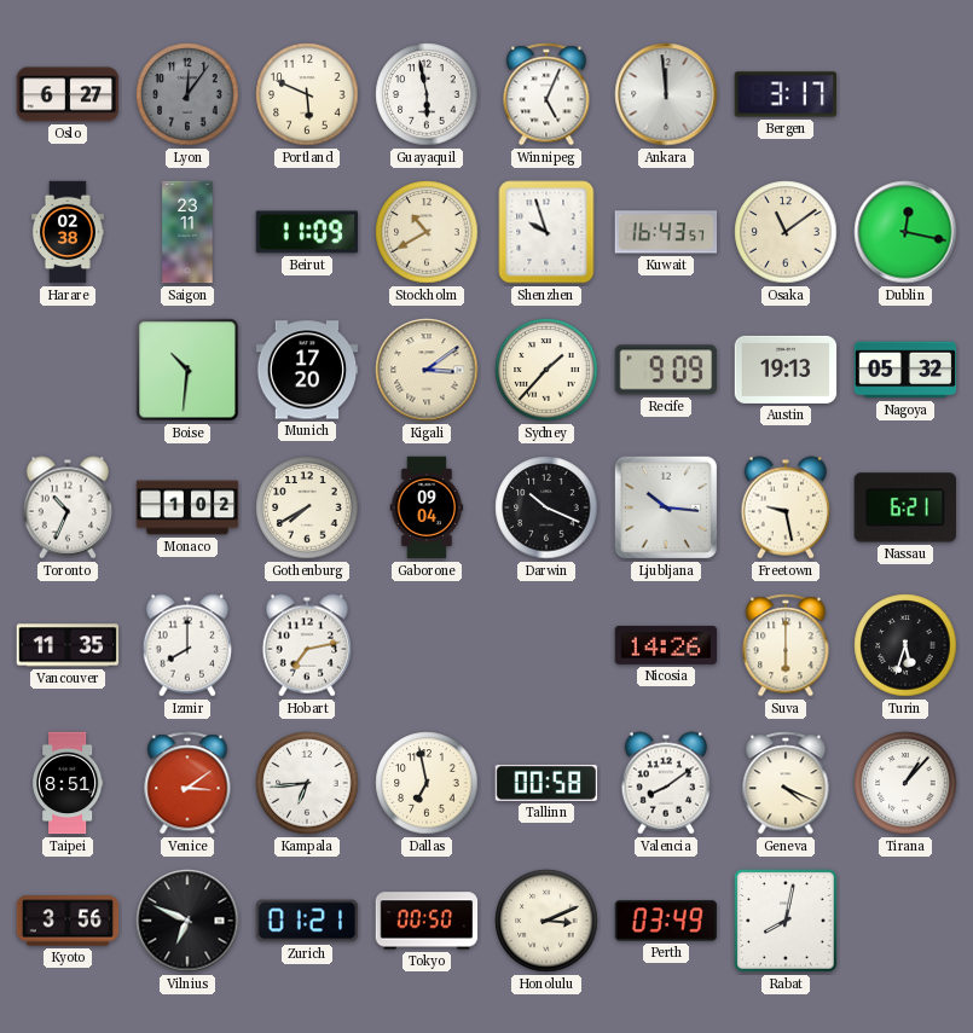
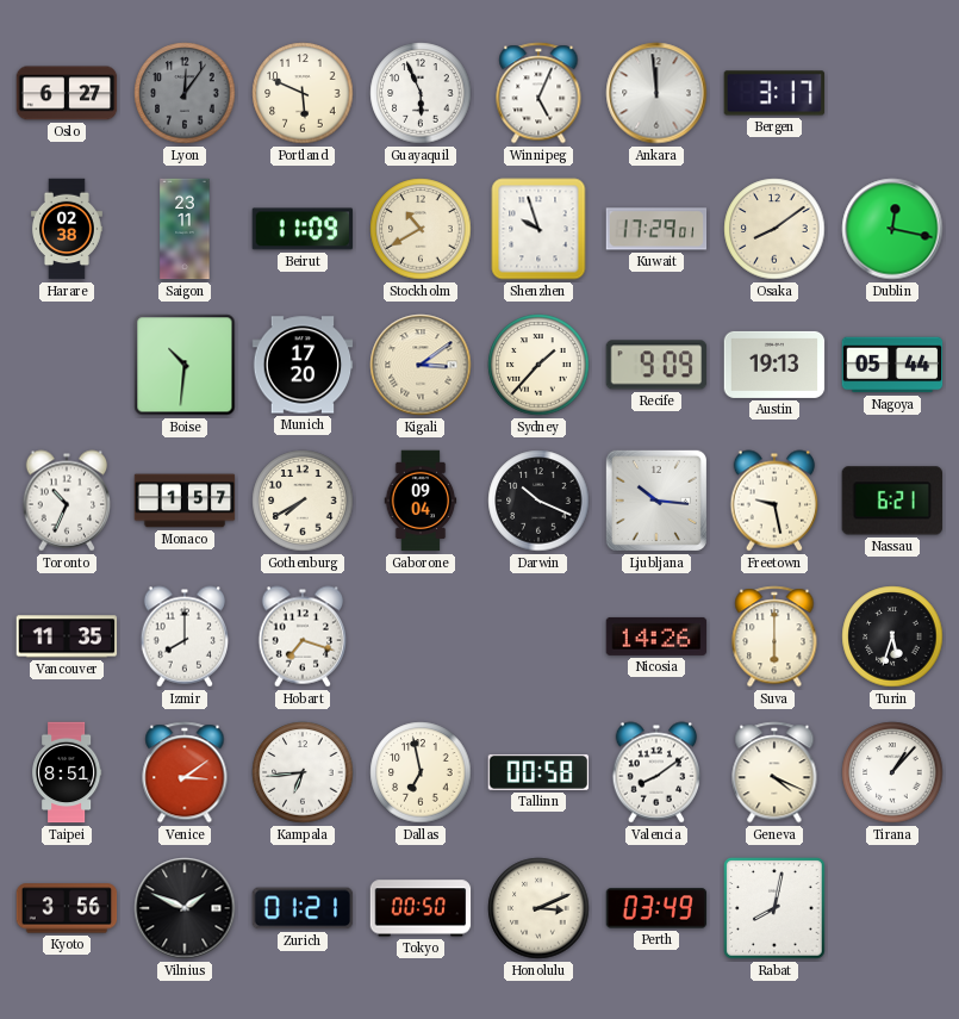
Guayaquil: 5:58 -> 5:56
Kuwait: 16:43 -> 17:29
Osaka: 11:09 -> 8:09
Nagoya: 05:32 -> 05:44
Monaco: 1:02 -> 1:57
Hobart: 7:13 -> 7:18
Vilnius: 6:49 -> 1:49
